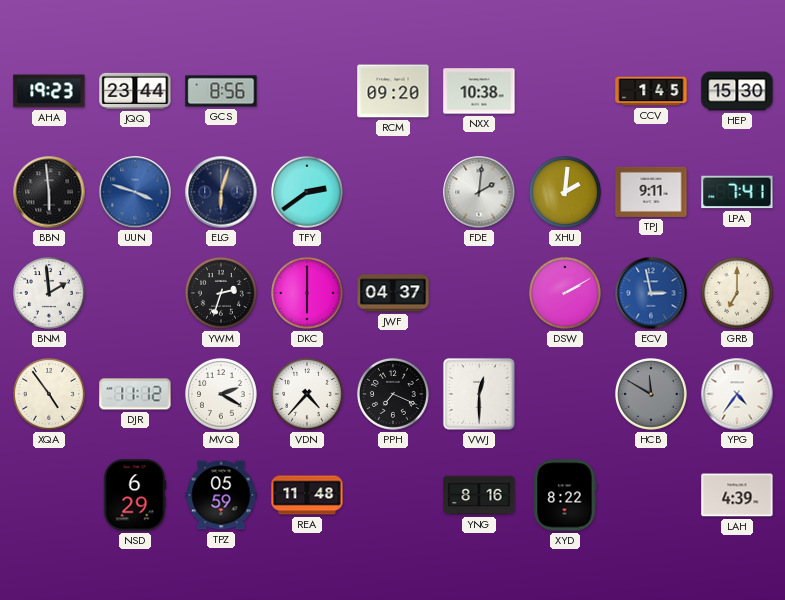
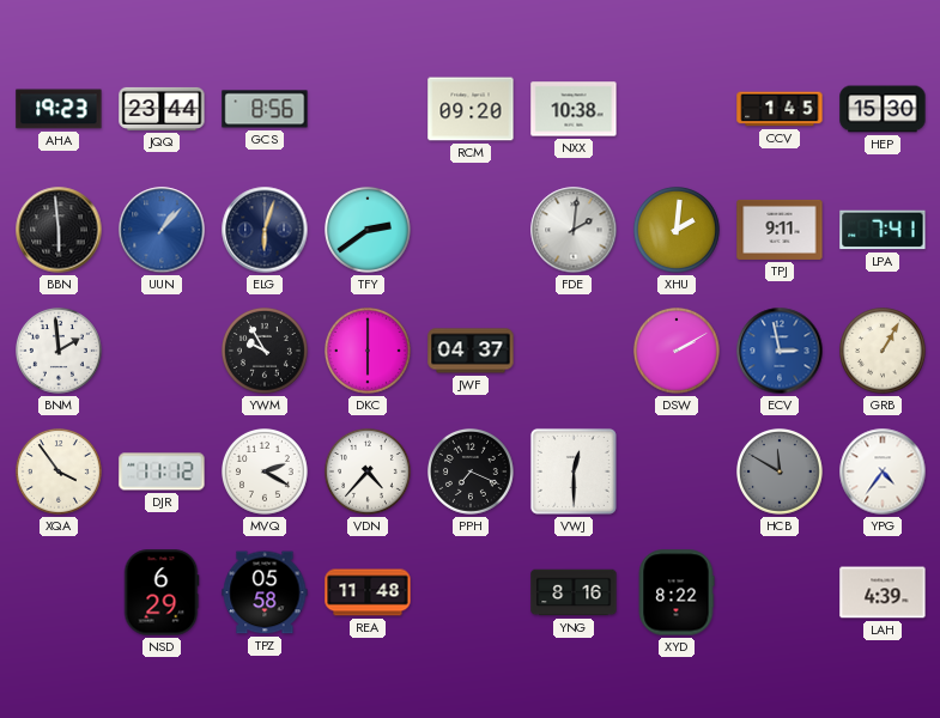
UUN: 3:48 -> 1:07
YWM: 2:33 -> 9:55
GRB: 7:00 -> 1:05
XQA: 4:54 -> 3:54
TPZ: 05:59 -> 05:58
